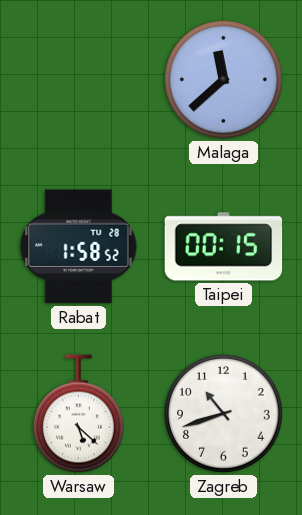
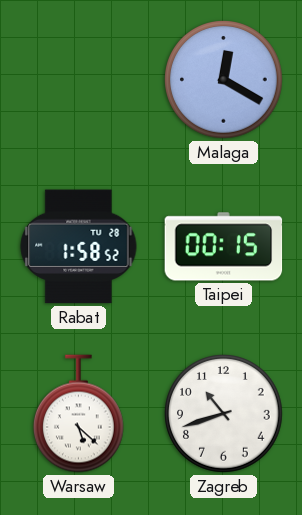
Malaga: 11:38 -> 12:20
